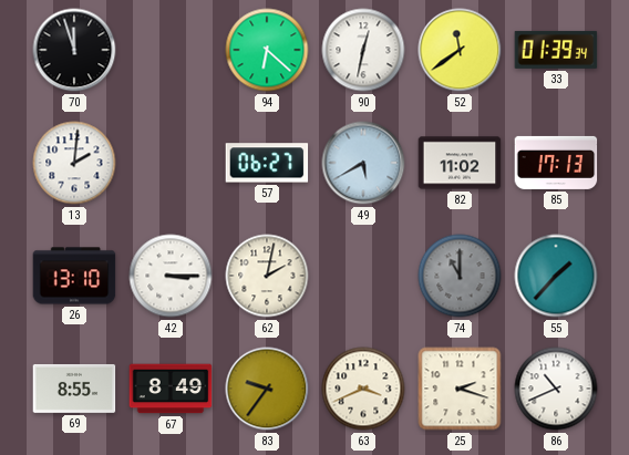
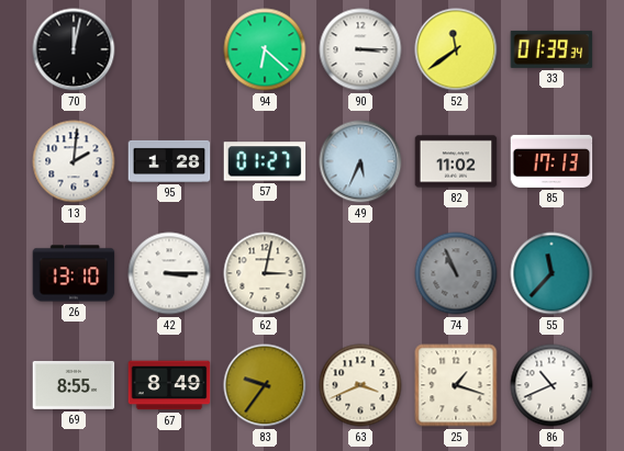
70: 11:57 -> 12:02
90: 12:32 -> 3:15
95: none -> 1:28
57: 06:27 -> 01:27
49: 5:40 -> 5:34
62: 2:02 -> 3:02
74: 11:00 -> 10:56
55: 1:37 -> 11:37
25: 2:18 -> 1:18
